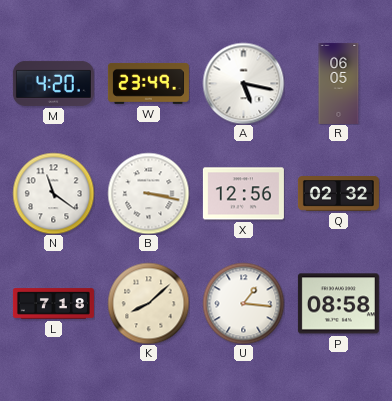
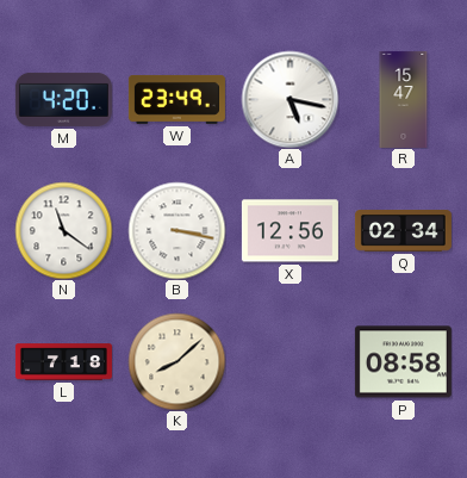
R: 06:05 -> 15:47
Q: 02:32 -> 02:34
U: 1:16 -> none
